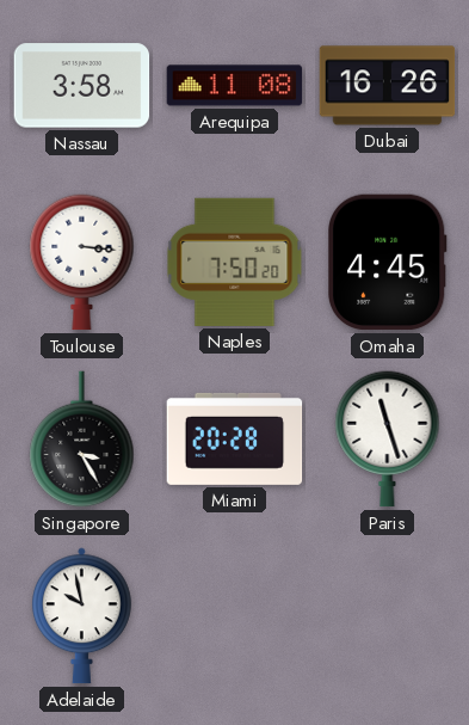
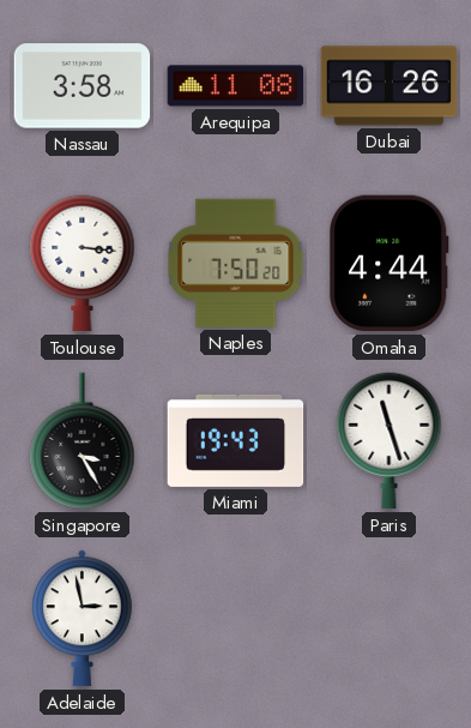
Omaha: 4:45 -> 4:44
Miami: 20:28 -> 19:43
Adelaide: 9:58 -> 2:58
